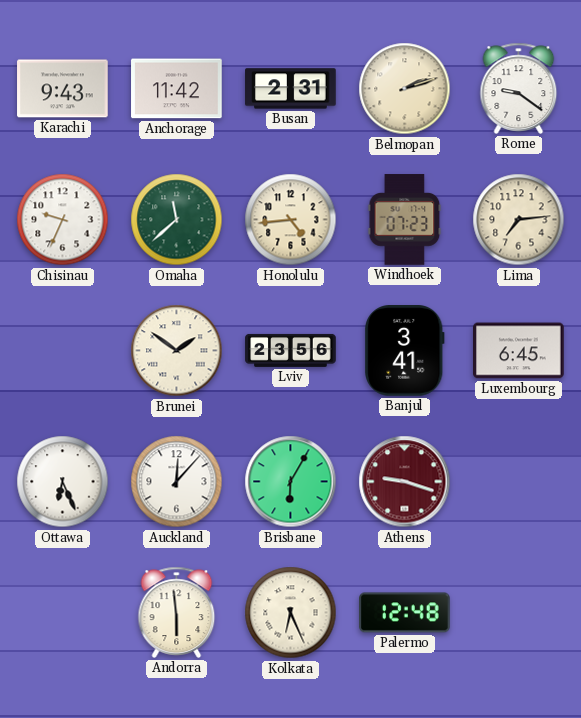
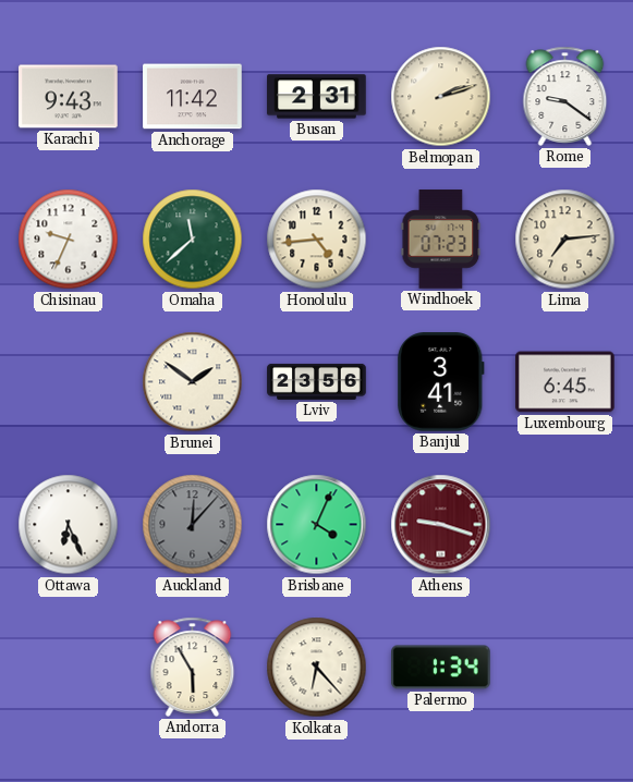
Auckland dial: white -> grey
Brisbane: 6:05 -> 4:04
Andorra: 5:59 -> 5:55
Kolkata: 6:26 -> 6:23
Palermo: 12:48 -> 1:34
